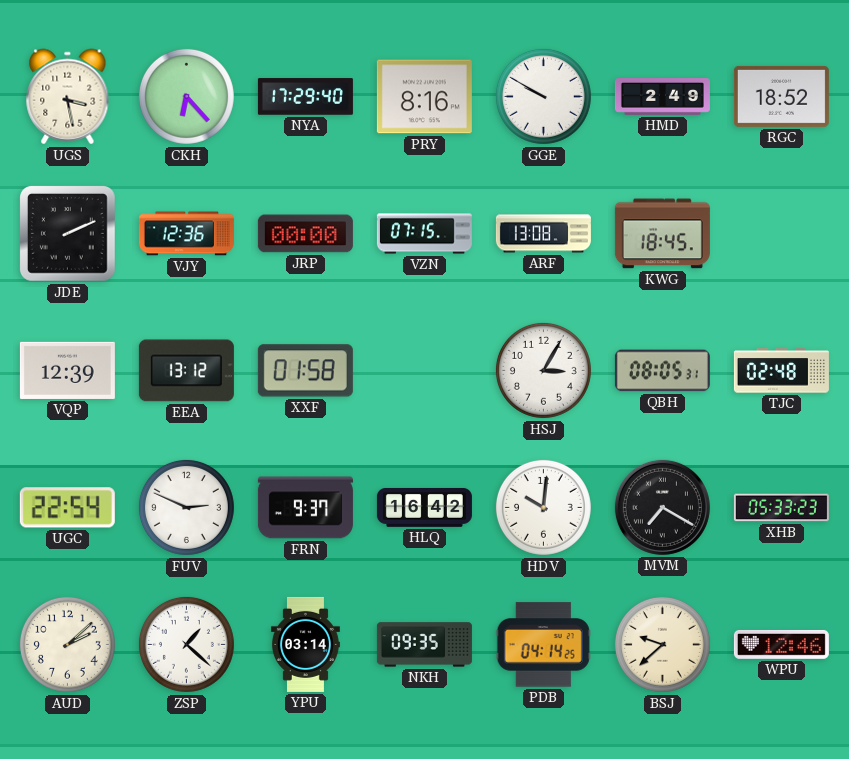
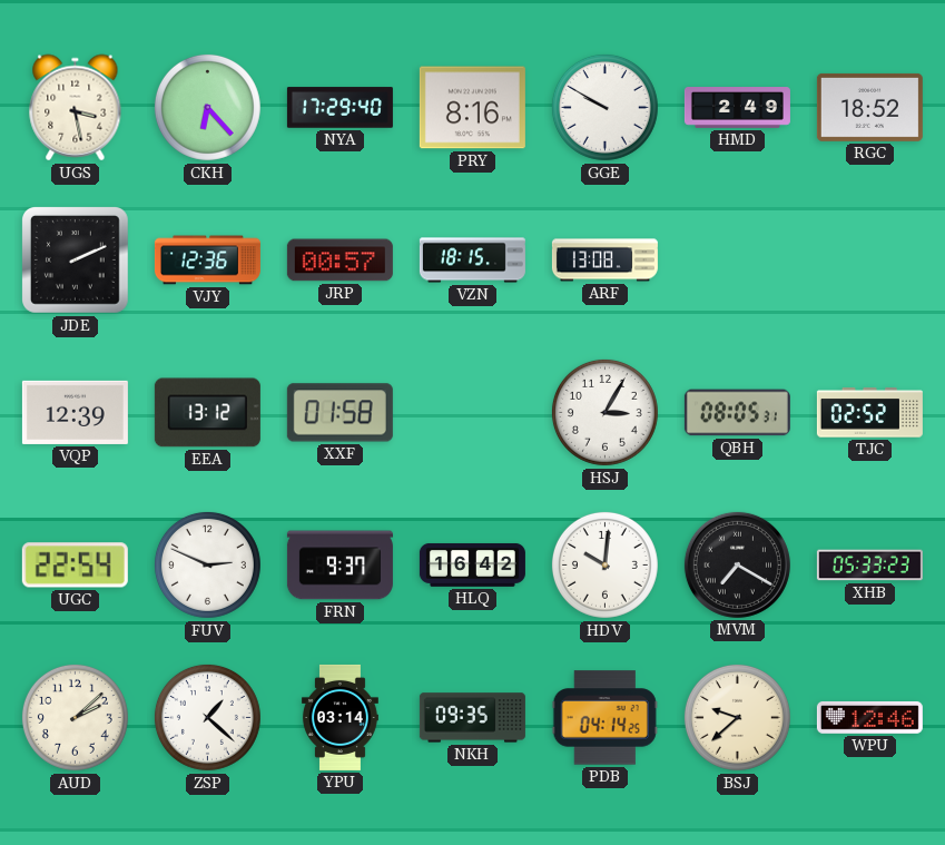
JRP: 00:00 -> 00:57
VZN: 07:15 -> 18:15
KWG: 18:45 -> none
TJC: 02:48 -> 02:52
